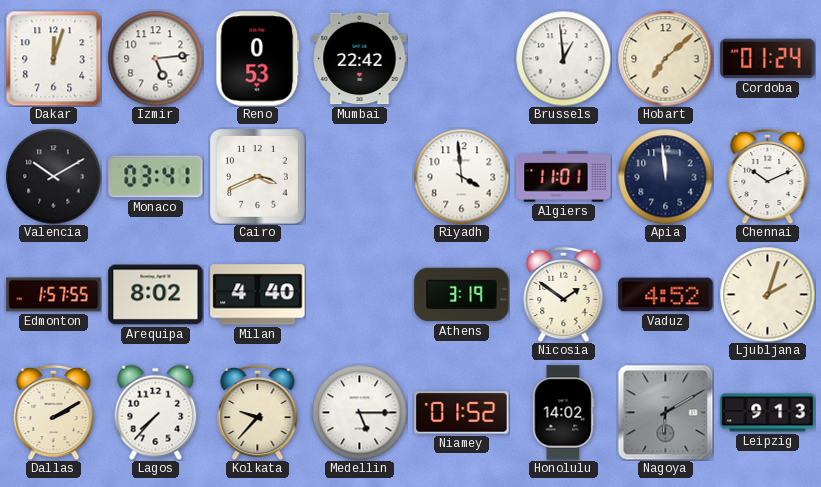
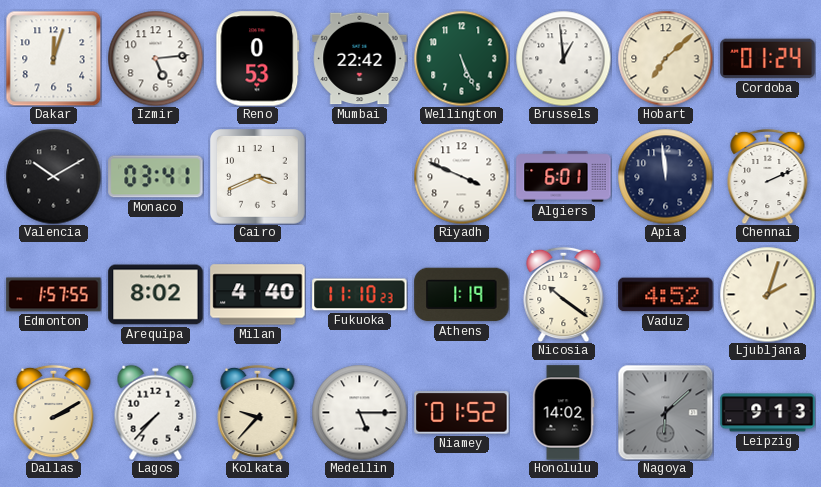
Wellington: none -> 5:26
Riyadh: 3:59 -> 3:49
Algiers: 11:01 -> 6:01
Chennai: 10:11 -> 2:11
Fukuoka: none -> 11:10
Athens: 3:19 -> 1:19
Nicosia: 1:51 -> 10:21
Nagoya: 6:10 -> 6:08
